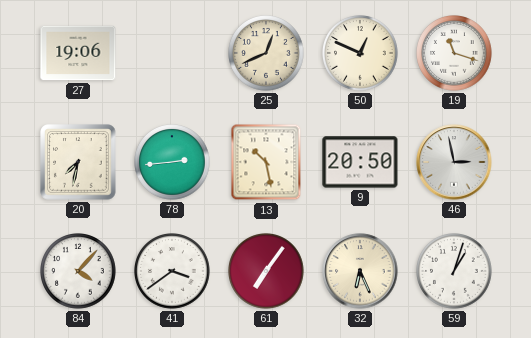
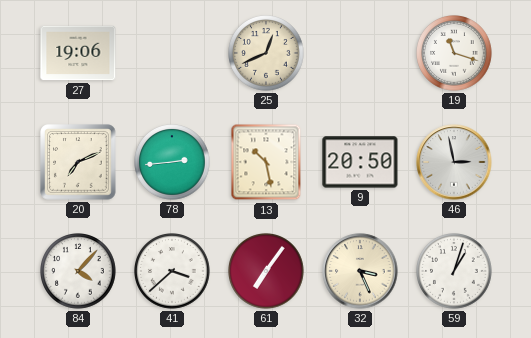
50: 12:49 -> none
20: 7:32 -> 7:11
41: 3:39 -> 3:38
32: 6:26 -> 3:26
